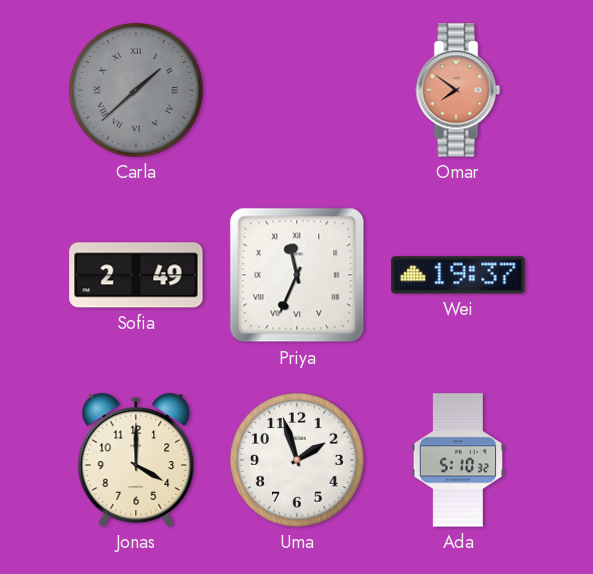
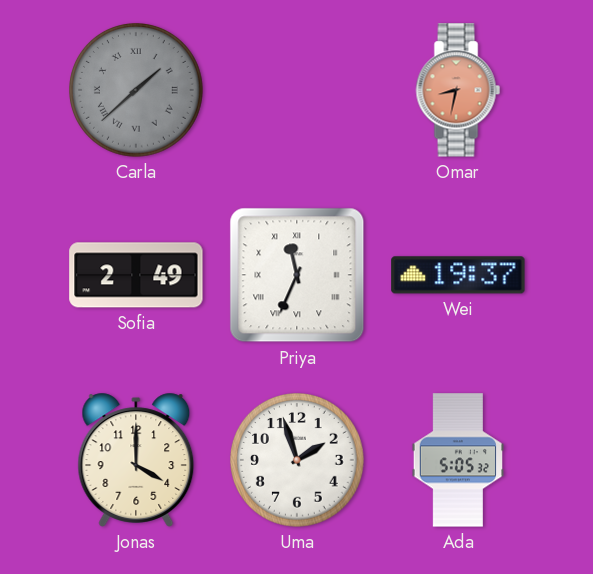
Omar: 7:51 -> 8:32
Ada: 5:10 -> 5:05
